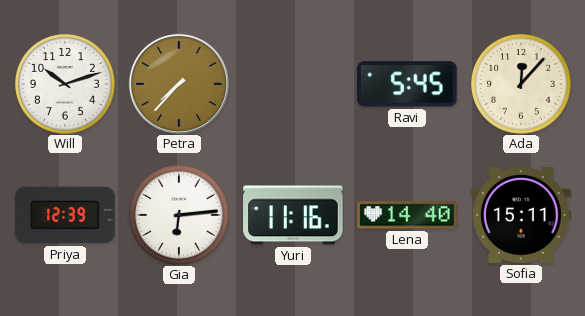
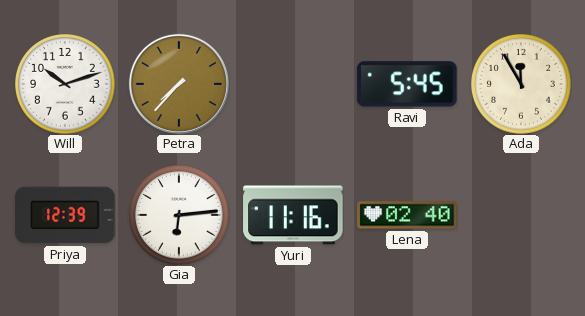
Ada: 12:07 -> 11:55
Lena: 14:40 -> 02:40
Sofia: 15:11 -> none
